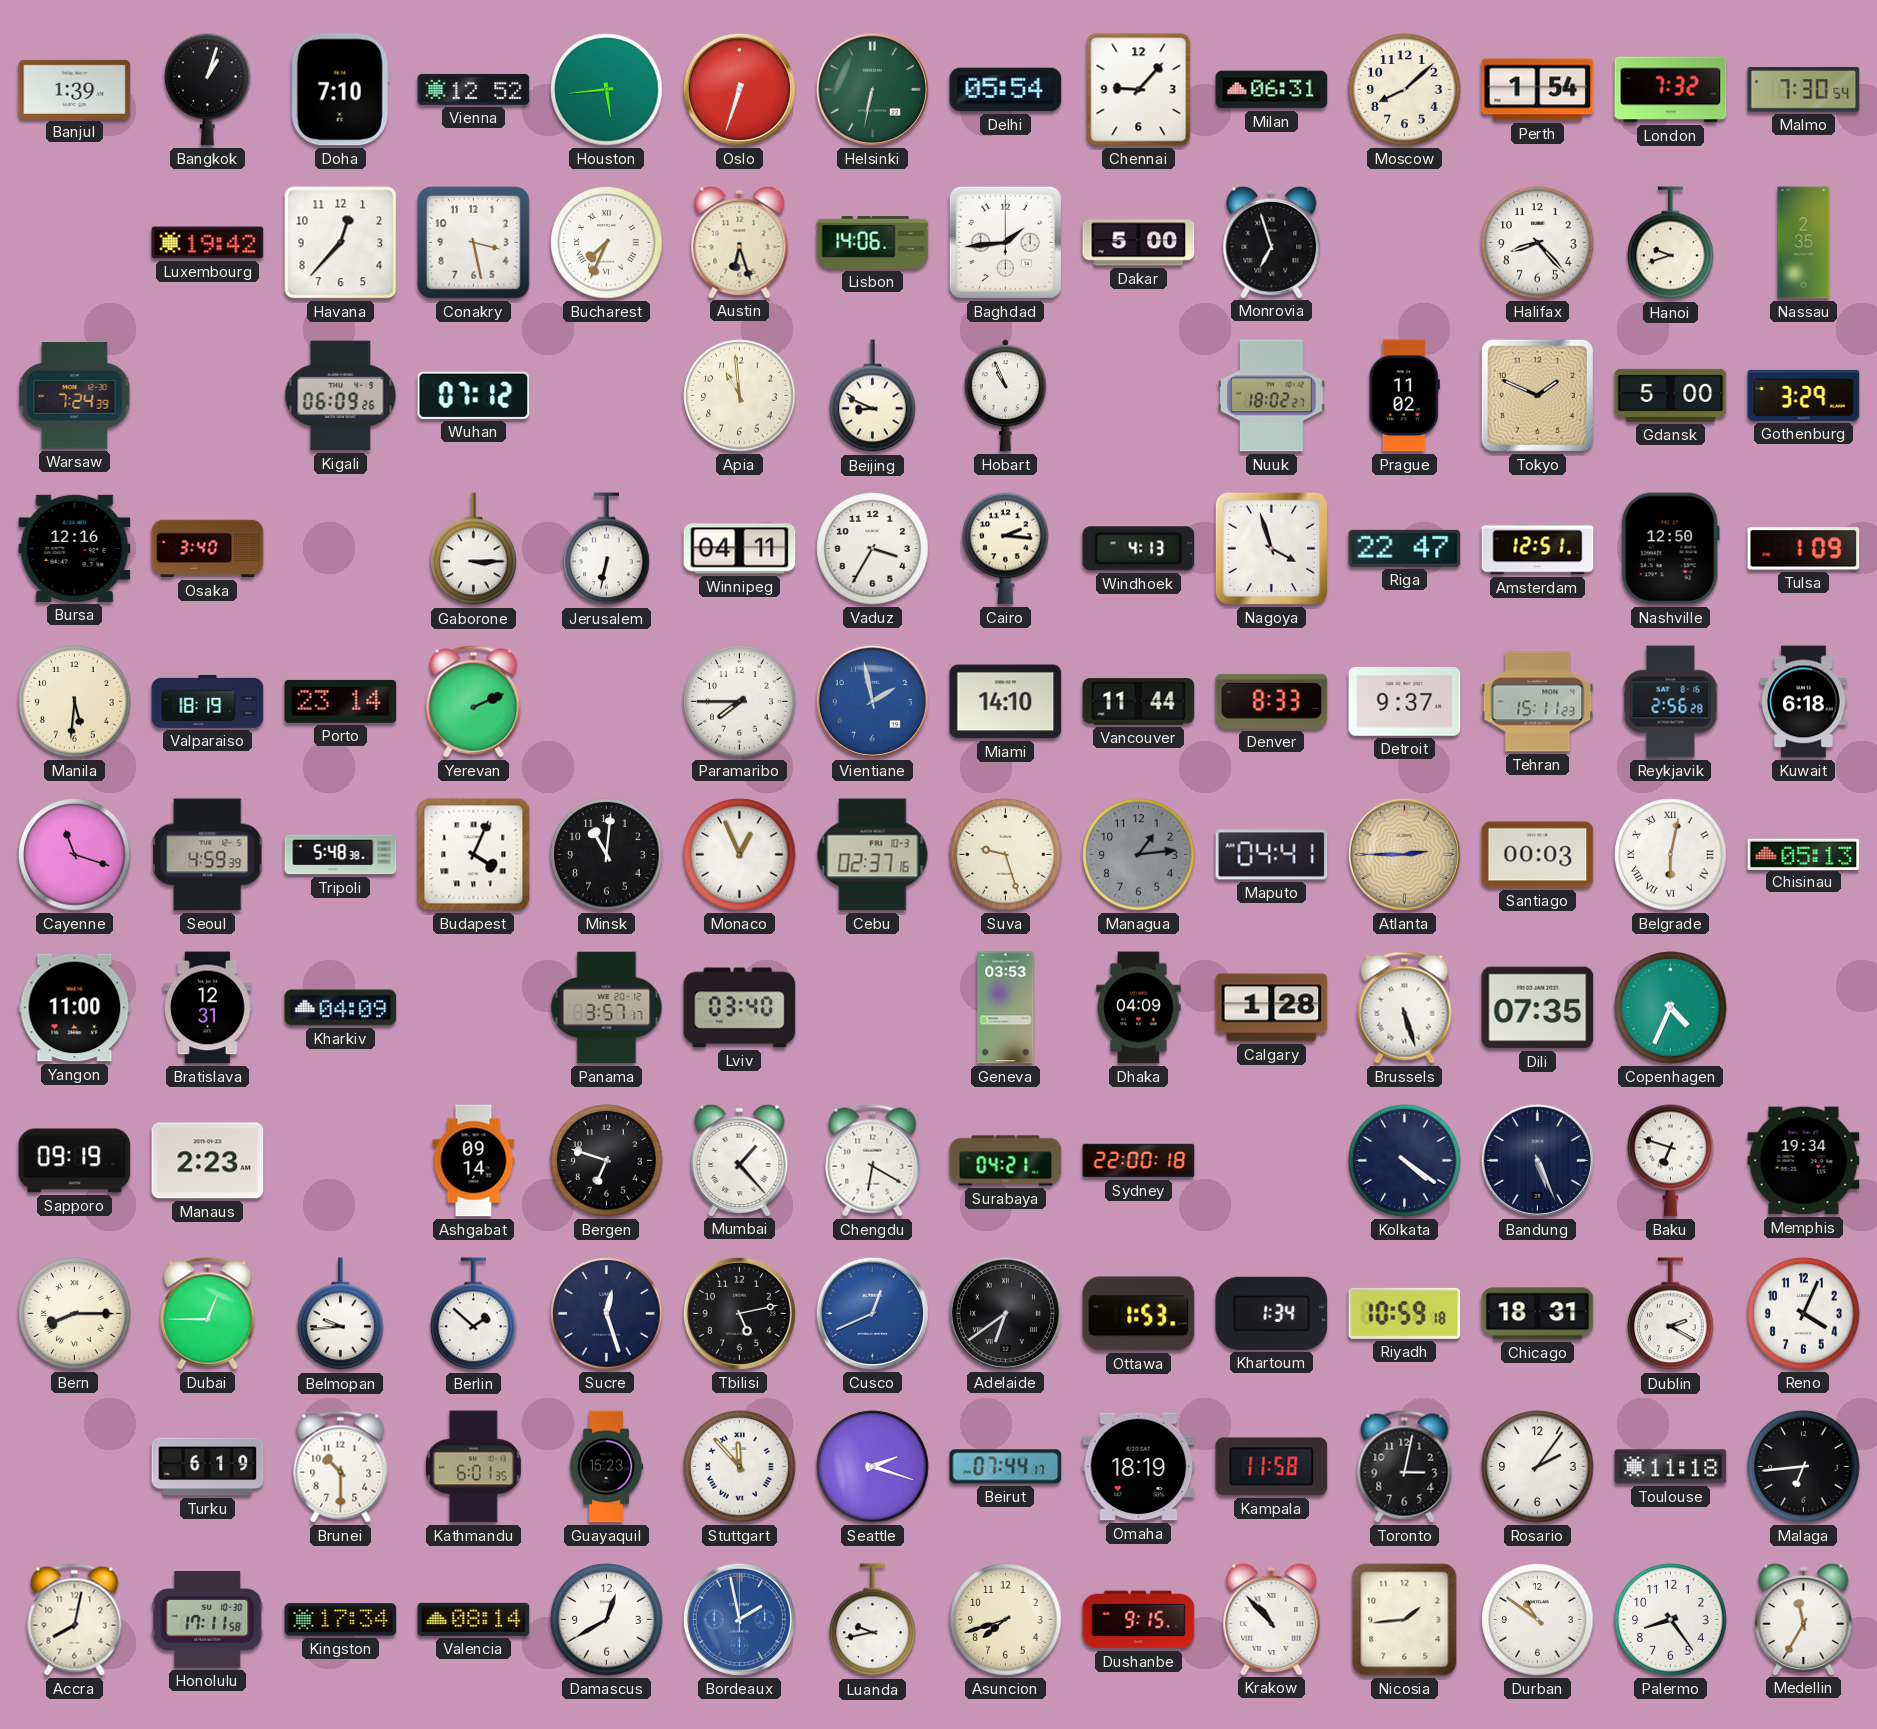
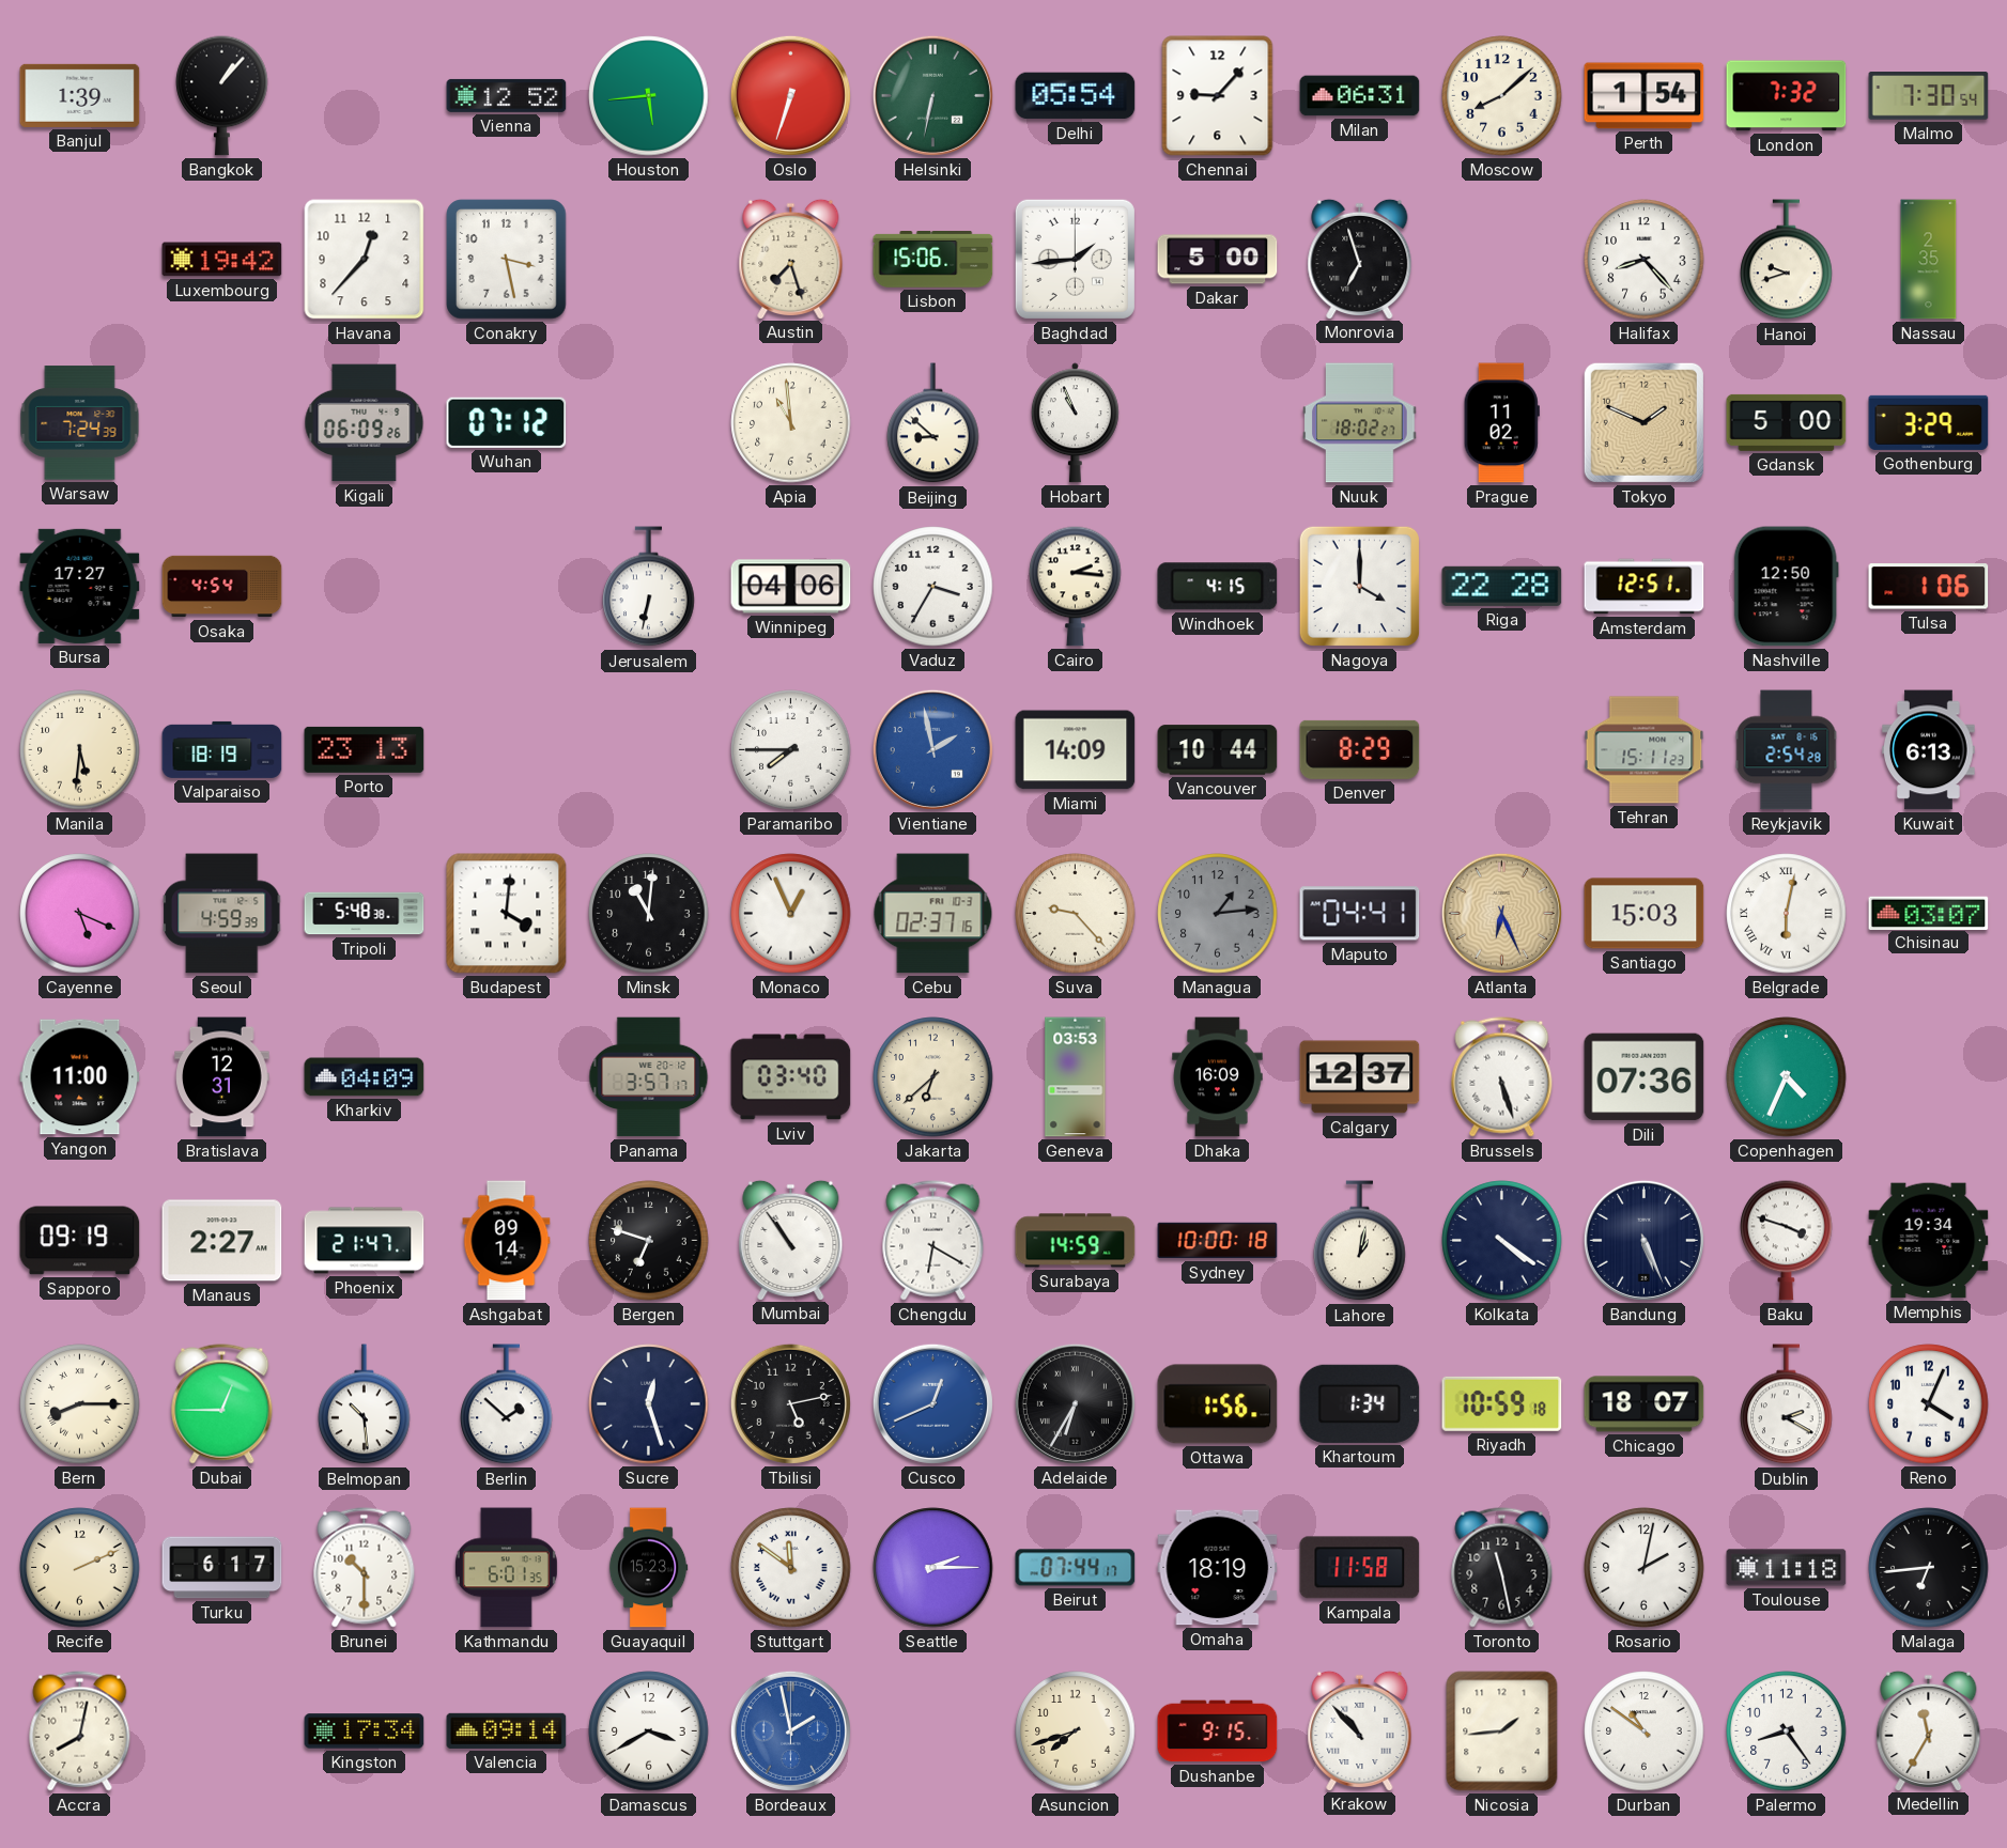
Bangkok: 1:03 -> 1:07
Doha: 7:10 -> none
Bucharest: 7:34 -> none
Austin: 6:27 -> 7:27
Lisbon: 14:06 -> 15:06
Beijing: 8:49 -> 8:52
Bursa: 12:16 -> 17:27
Osaka: 3:40 -> 4:54
Gaborone: 3:15 -> none
Winnipeg: 04:11 -> 04:06
Windhoek: 4:13 -> 4:15
Nagoya: 3:57 -> 4:00
Riga: 22:47 -> 22:28
Tulsa: 1:09 -> 1:06
Porto: 23:14 -> 23:13
Yerevan: 2:11 -> none
Miami: 14:10 -> 14:09
Vancouver: 11:44 -> 10:44
Denver: 8:33 -> 8:29
Detroit: 9:37 -> none
Reykjavik: 2:56 -> 2:54
Kuwait: 6:18 -> 6:13
Cayenne: 11:18 -> 5:19
Budapest: 4:04 -> 4:01
Suva: 9:27 -> 9:23
Atlanta: 2:45 -> 6:26
Santiago: 00:03 -> 15:03
Chisinau: 05:13 -> 03:07
Jakarta: none -> 6:38
Dhaka: 04:09 -> 16:09
Calgary: 1:28 -> 12:37
Dili: 07:35 -> 07:36
Manaus: 2:23 -> 2:27
Phoenix: none -> 21:47
Mumbai: 1:23 -> 10:54
Surabaya: 04:21 -> 14:59
Sydney: 22:00 -> 10:00
Lahore: none -> 1:02
Baku: 6:48 -> 3:48
Belmopan: 9:44 -> 10:29
Adelaide: 6:39 -> 6:35
Ottawa: 1:53 -> 1:56
Chicago: 18:31 -> 18:07
Recife: none -> 2:11
Turku: 6:19 -> 6:17
Stuttgart: 11:53 -> 11:51
Seattle: 2:18 -> 2:15
Toronto: 3:02 -> 11:28
Rosario: 2:06 -> 2:02
Honolulu: 17:11 -> none
Valencia: 08:14 -> 09:14
Damascus: 12:40 -> 3:40
Luanda: 9:43 -> none
